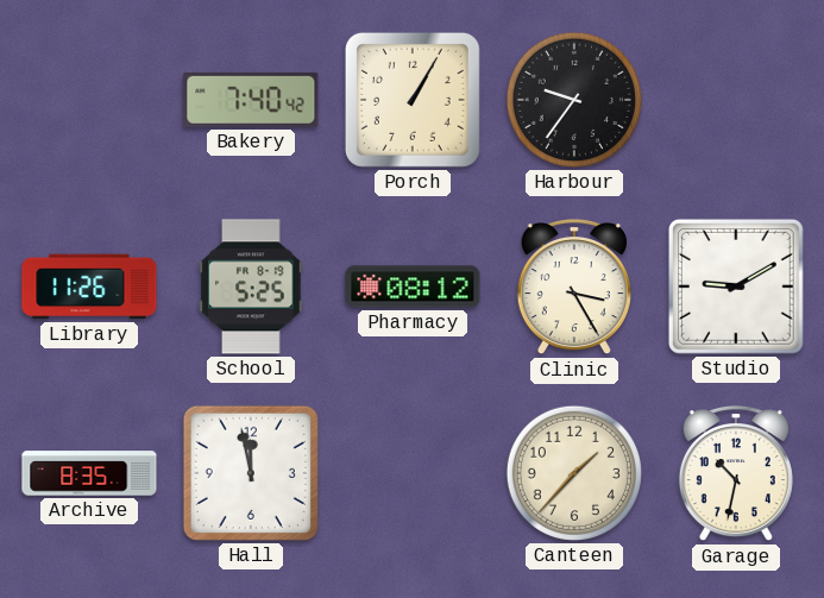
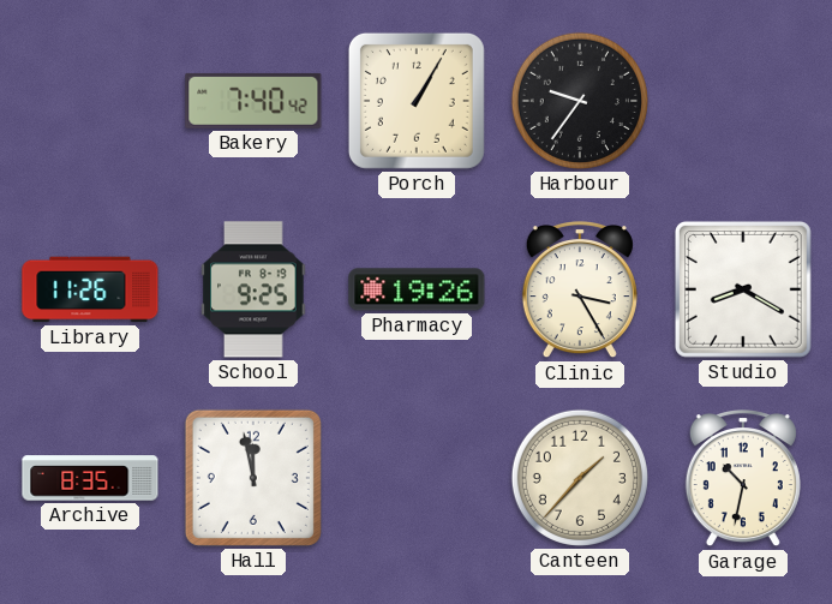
School: 5:25 -> 9:25
Pharmacy: 08:12 -> 19:26
Studio: 9:10 -> 8:20
